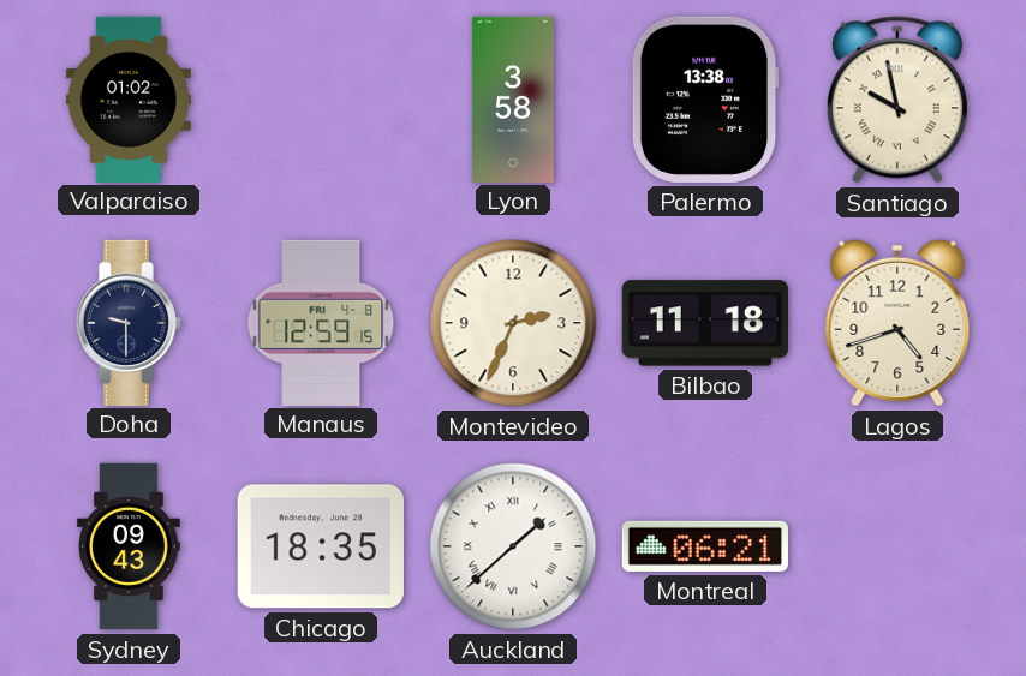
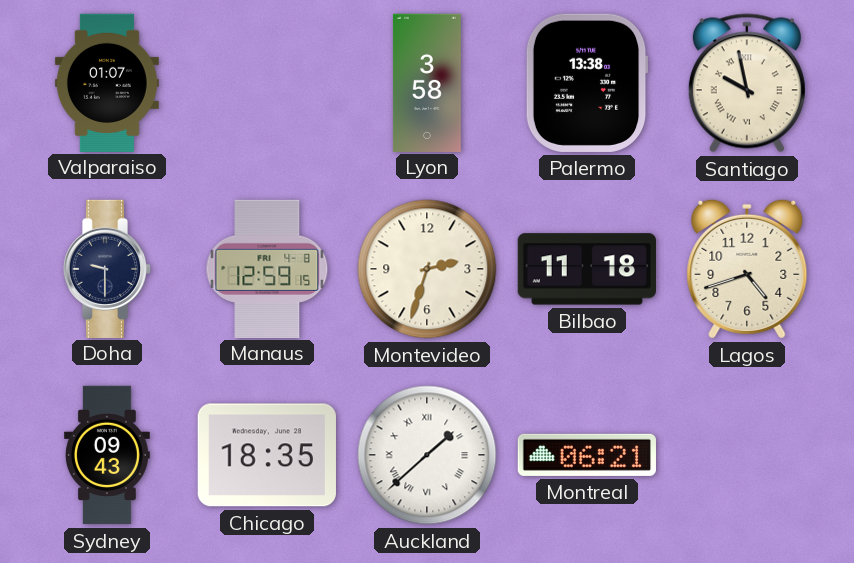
Valparaiso: 01:02 -> 01:07
Montevideo: 2:34 -> 2:33
